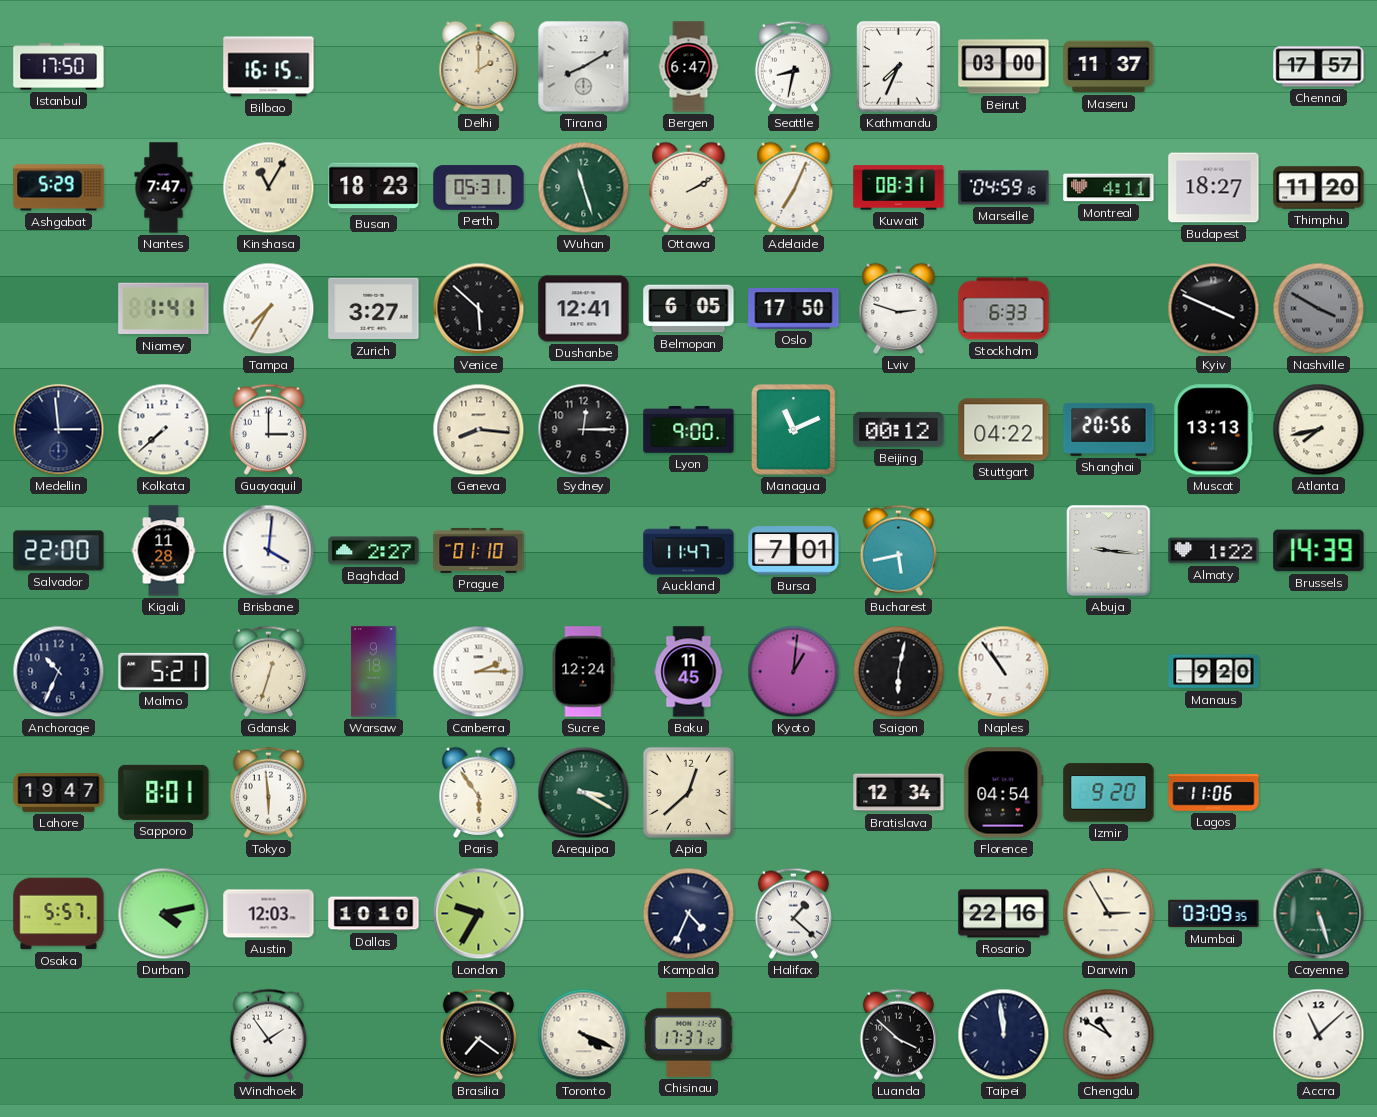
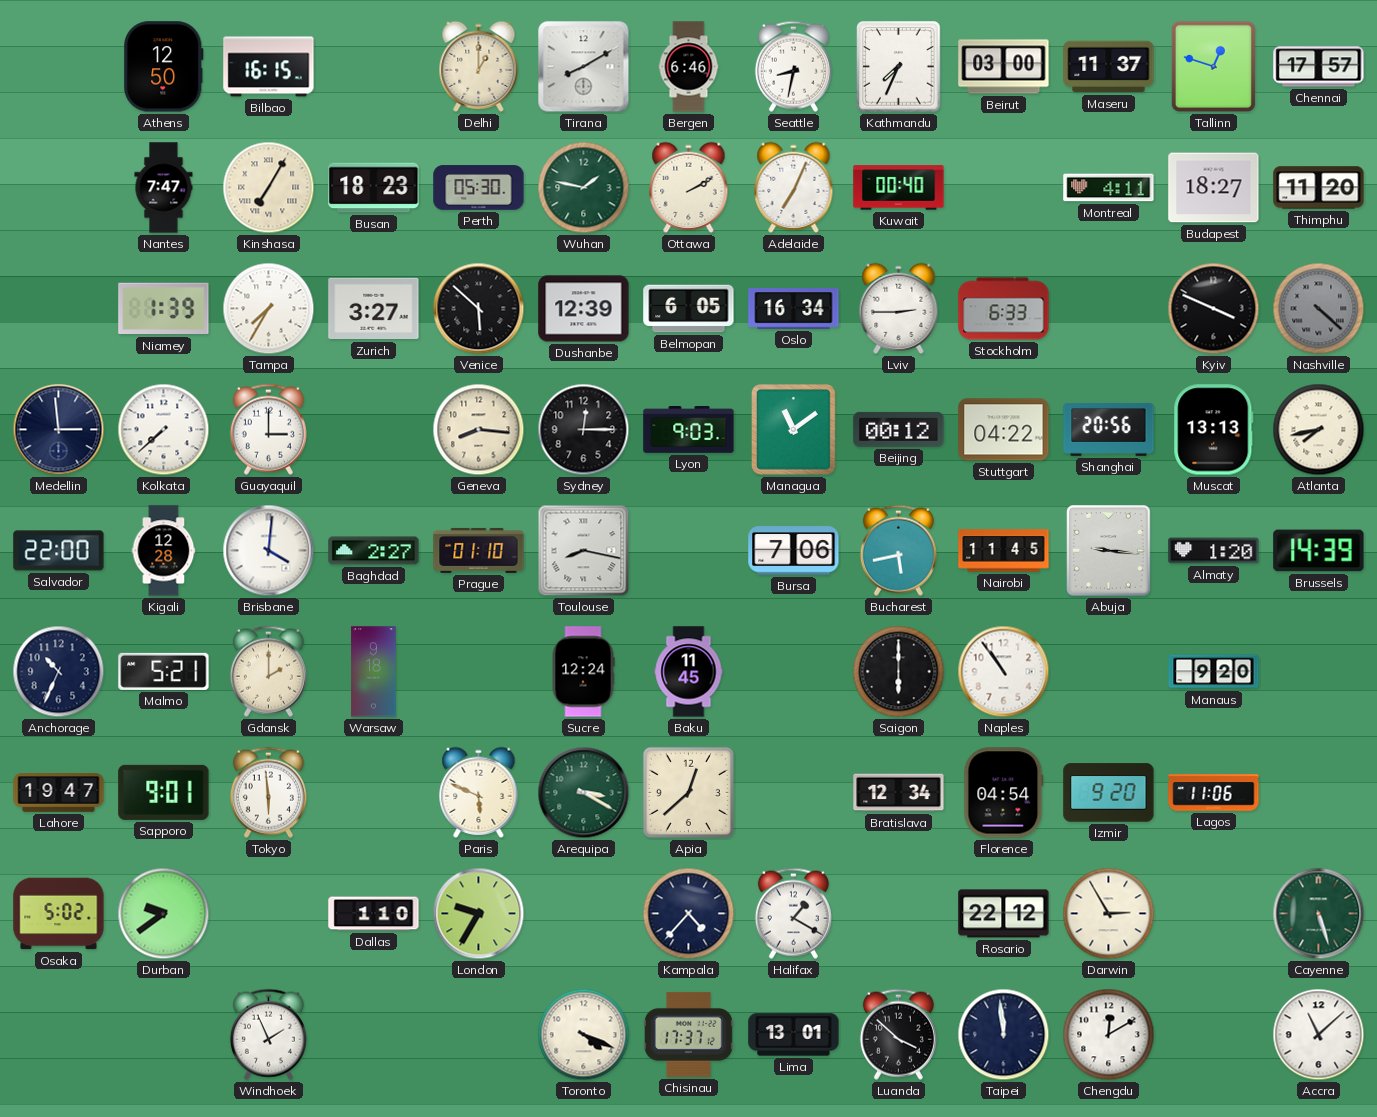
Istanbul: 17:50 -> none
Athens: none -> 12:50
Delhi: 2:00 -> 1:00
Bergen: 6:47 -> 6:46
Tallinn: none -> 12:48
Ashgabat: 5:29 -> none
Kinshasa: 11:05 -> 7:05
Perth: 05:31 -> 05:30
Wuhan: 11:27 -> 1:47
Kuwait: 08:31 -> 00:40
Marseille: 04:59 -> none
Niamey: 1:41 -> 1:39
Dushanbe: 12:41 -> 12:39
Oslo: 17:50 -> 16:34
Lviv: 2:48 -> 2:45
Nashville: 3:50 -> 4:22
Lyon: 9:00 -> 9:03
Managua: 11:11 -> 11:09
Kigali: 11:28 -> 12:28
Toulouse: none -> 8:17
Auckland: 11:47 -> none
Bursa: 7:01 -> 7:06
Nairobi: none -> 11:45
Almaty: 1:22 -> 1:20
Gdansk: 12:33 -> 2:00
Canberra: 2:15 -> none
Kyoto: 1:01 -> none
Saigon: 6:02 -> 6:00
Sapporo: 8:01 -> 9:01
Paris: 5:54 -> 5:49
Osaka: 5:57 -> 5:02
Durban: 4:13 -> 9:39
Austin: 12:03 -> none
Dallas: 10:10 -> 1:10
Kampala: 4:34 -> 4:37
Halifax: 1:22 -> 1:20
Rosario: 22:16 -> 22:12
Mumbai: 03:09 -> none
Windhoek: 1:54 -> 1:56
Brasilia: 7:21 -> none
Lima: none -> 13:01
Chengdu: 10:50 -> 12:10
